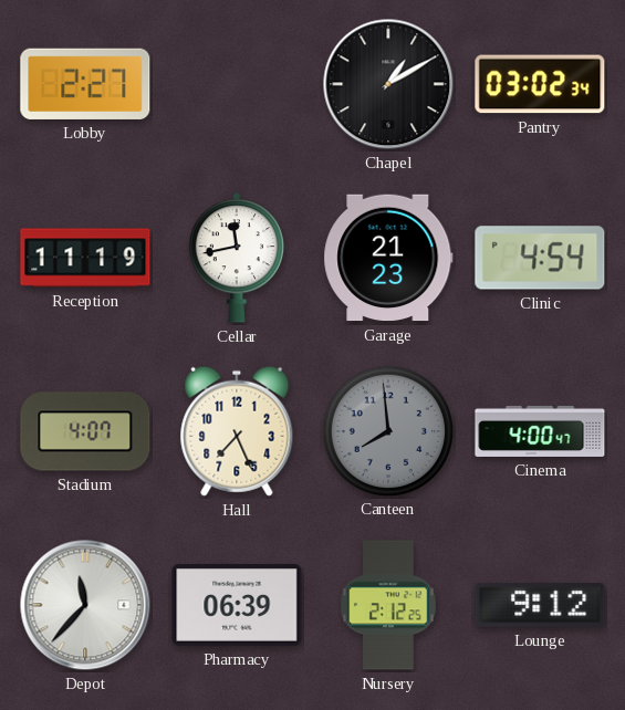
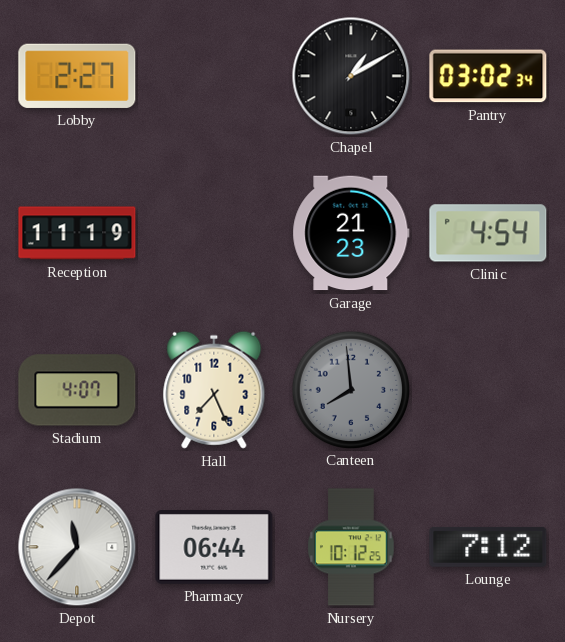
Cellar: 11:43 -> none
Cinema: 4:00 -> none
Pharmacy: 06:39 -> 06:44
Nursery: 2:12 -> 10:12
Lounge: 9:12 -> 7:12
